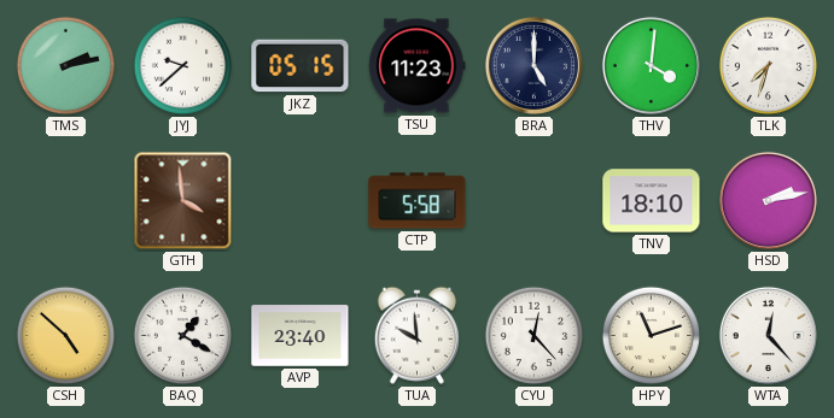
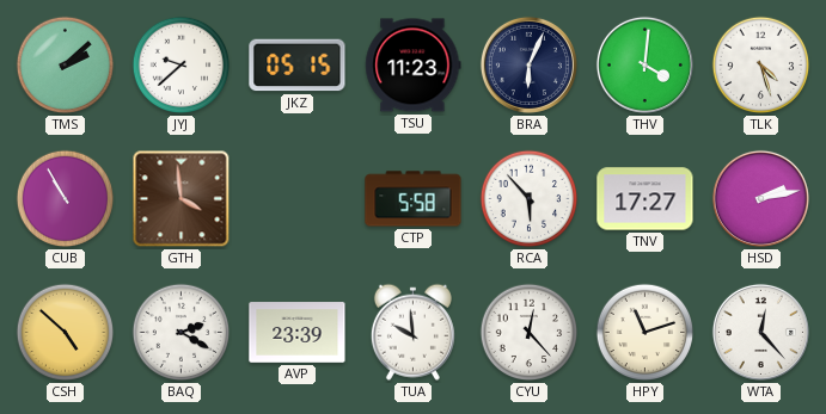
TMS: 2:13 -> 2:08
BRA: 5:00 -> 6:04
TLK: 7:33 -> 4:27
CUB: none -> 10:55
RCA: none -> 5:53
TNV: 18:10 -> 17:27
BAQ: 1:20 -> 2:20
AVP: 23:40 -> 23:39
